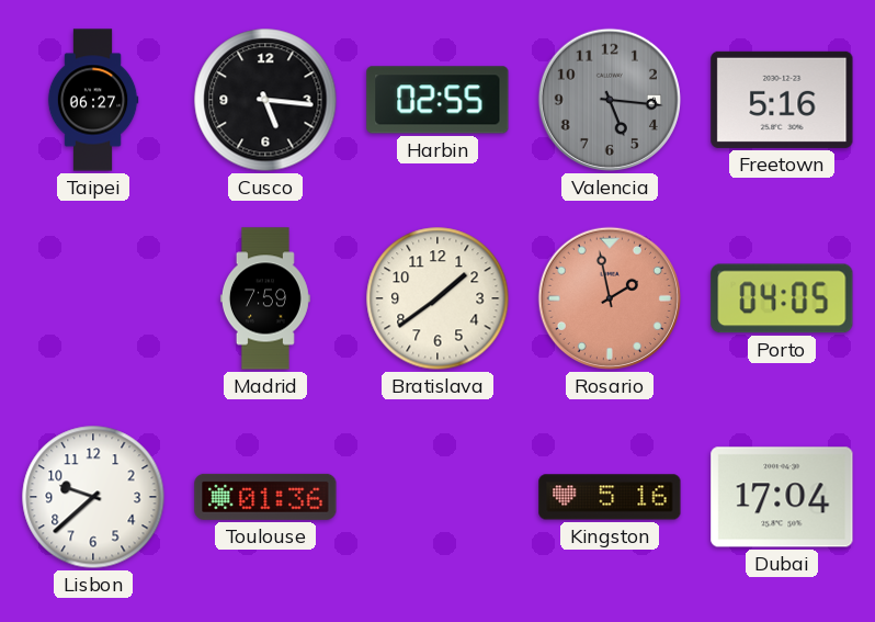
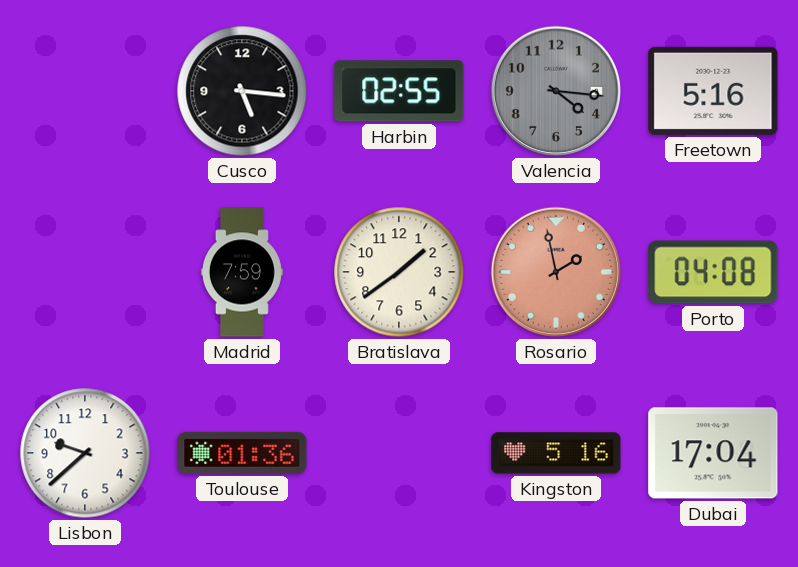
Taipei: 06:27 -> none
Valencia: 5:16 -> 4:16
Porto: 04:05 -> 04:08
